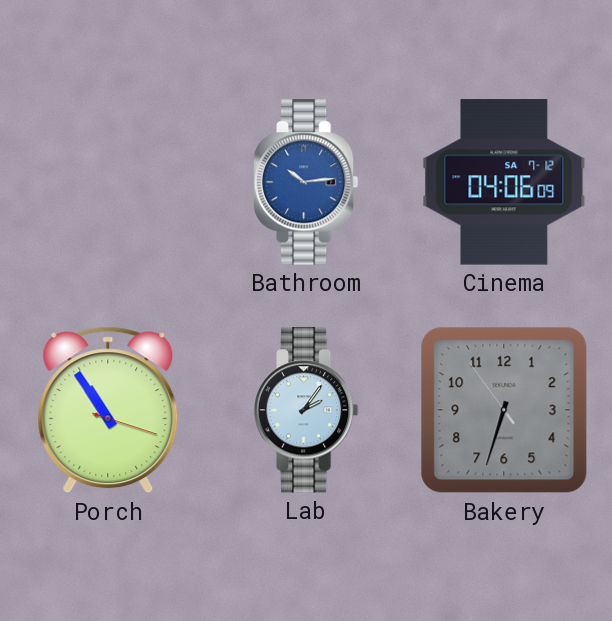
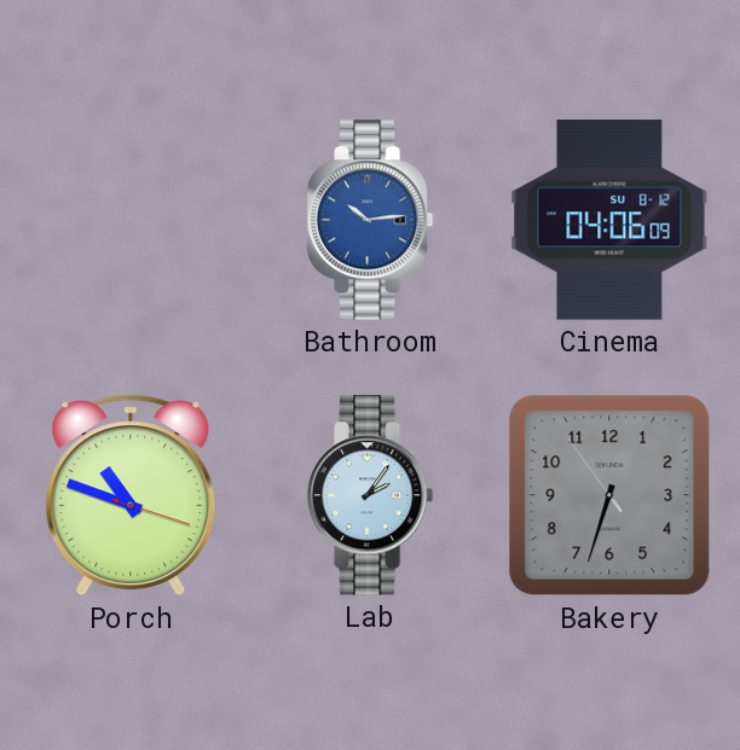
Cinema date: SA 7-12 -> SU 8-12
Porch: 10:54 -> 10:48
